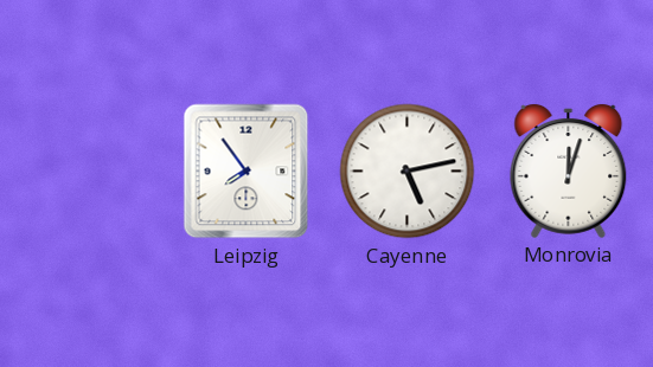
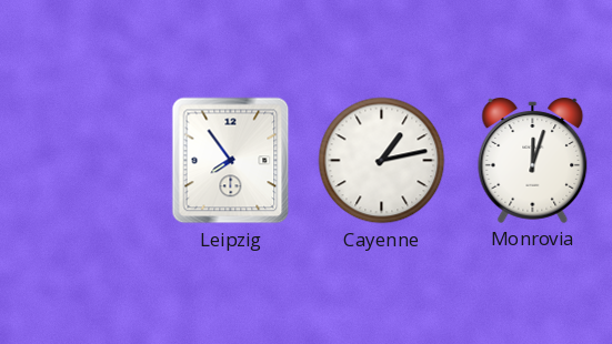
Cayenne: 5:13 -> 1:13
